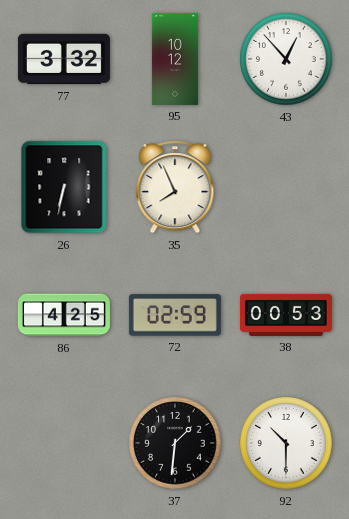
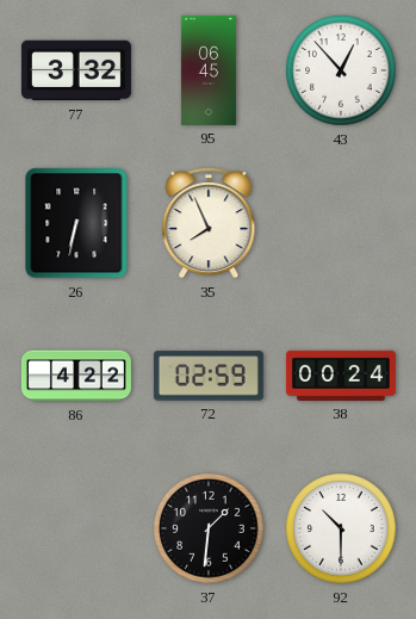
95: 10:12 -> 06:45
86: 4:25 -> 4:22
38: 00:53 -> 00:24
